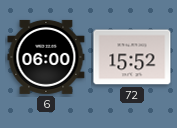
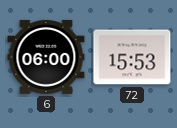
72: 15:52 -> 15:53
